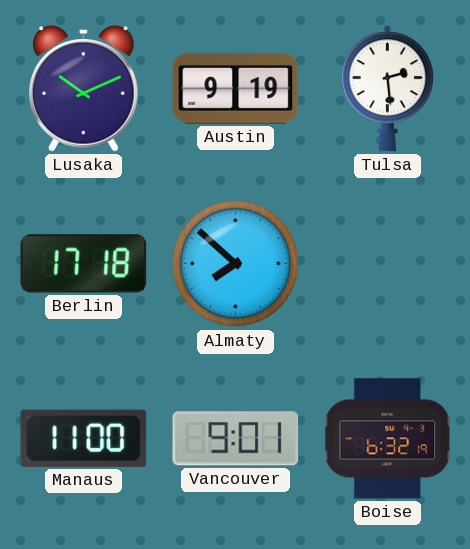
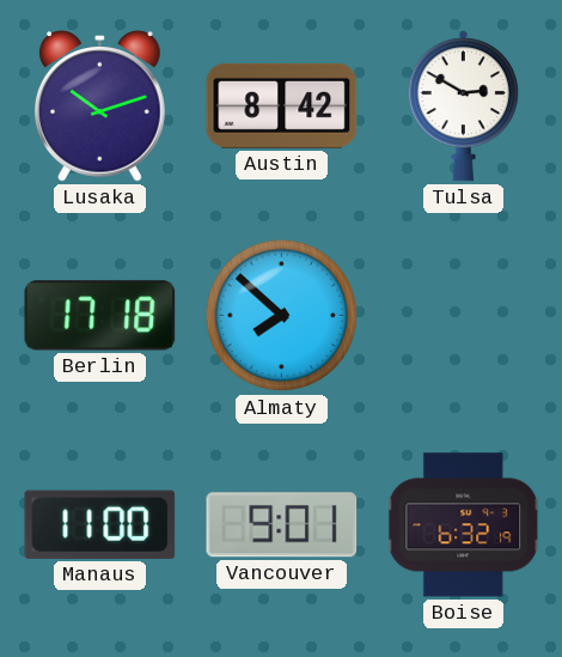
Lusaka: 10:11 -> 10:12
Austin: 9:19 -> 8:42
Tulsa: 2:29 -> 2:50
